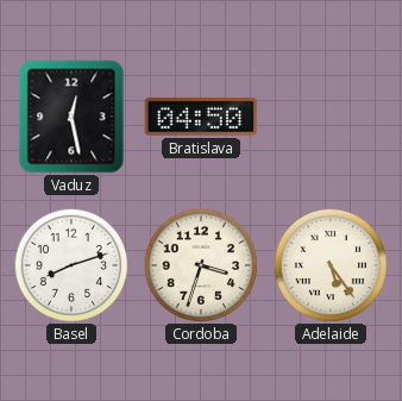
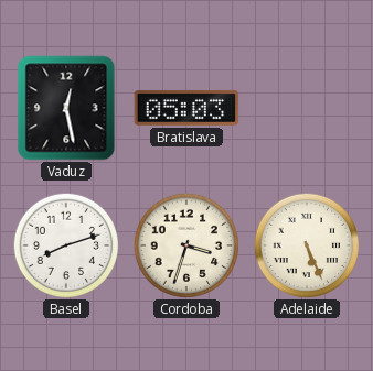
Bratislava: 04:50 -> 05:03
Adelaide: 5:24 -> 5:26
